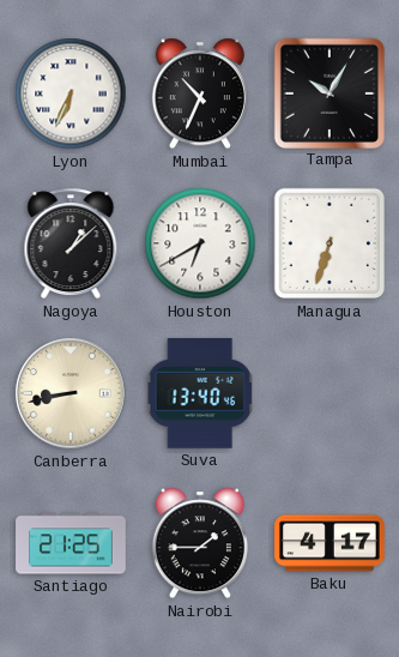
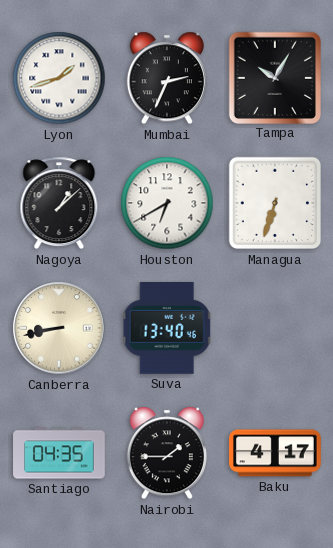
Lyon: 6:34 -> 1:42
Mumbai: 10:34 -> 2:34
Santiago: 21:25 -> 04:35
